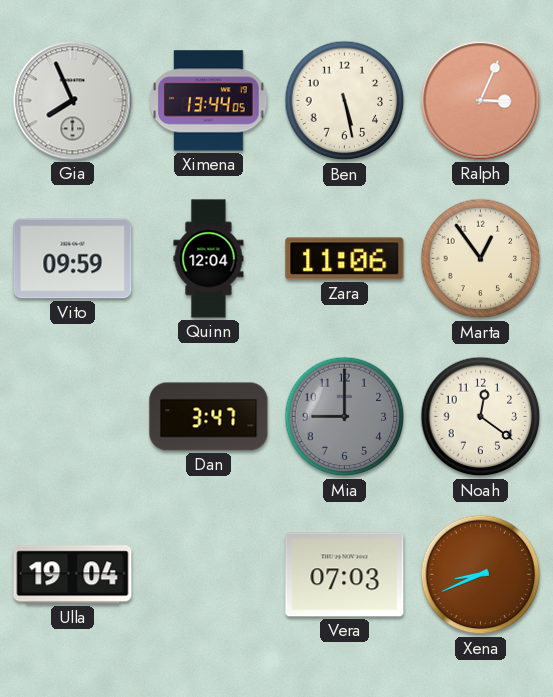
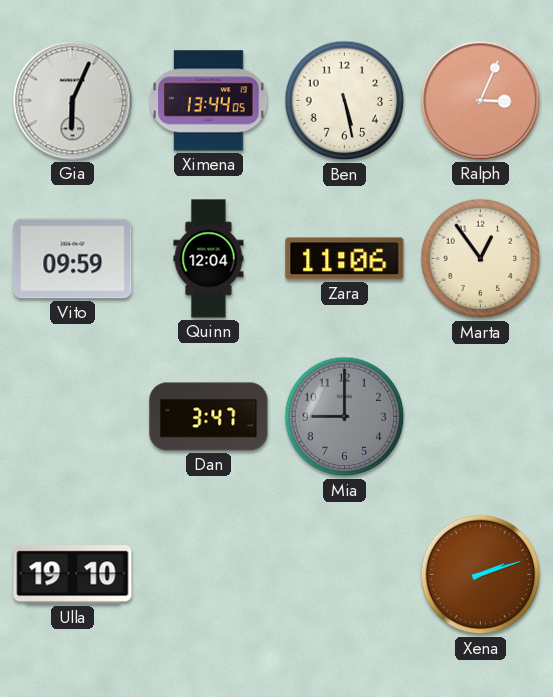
Gia: 7:56 -> 6:04
Noah: 12:21 -> none
Ulla: 19:04 -> 19:10
Vera: 07:03 -> none
Xena: 8:41 -> 2:12
